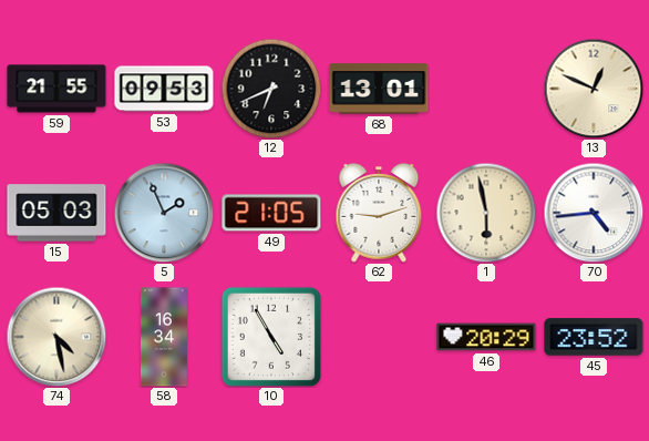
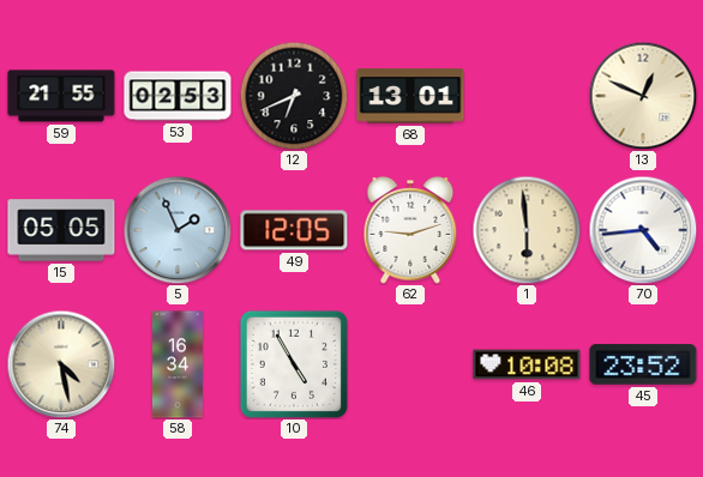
53: 09:53 -> 02:53
15: 05:03 -> 05:05
49: 21:05 -> 12:05
1: 5:58 -> 5:59
46: 20:29 -> 10:08
